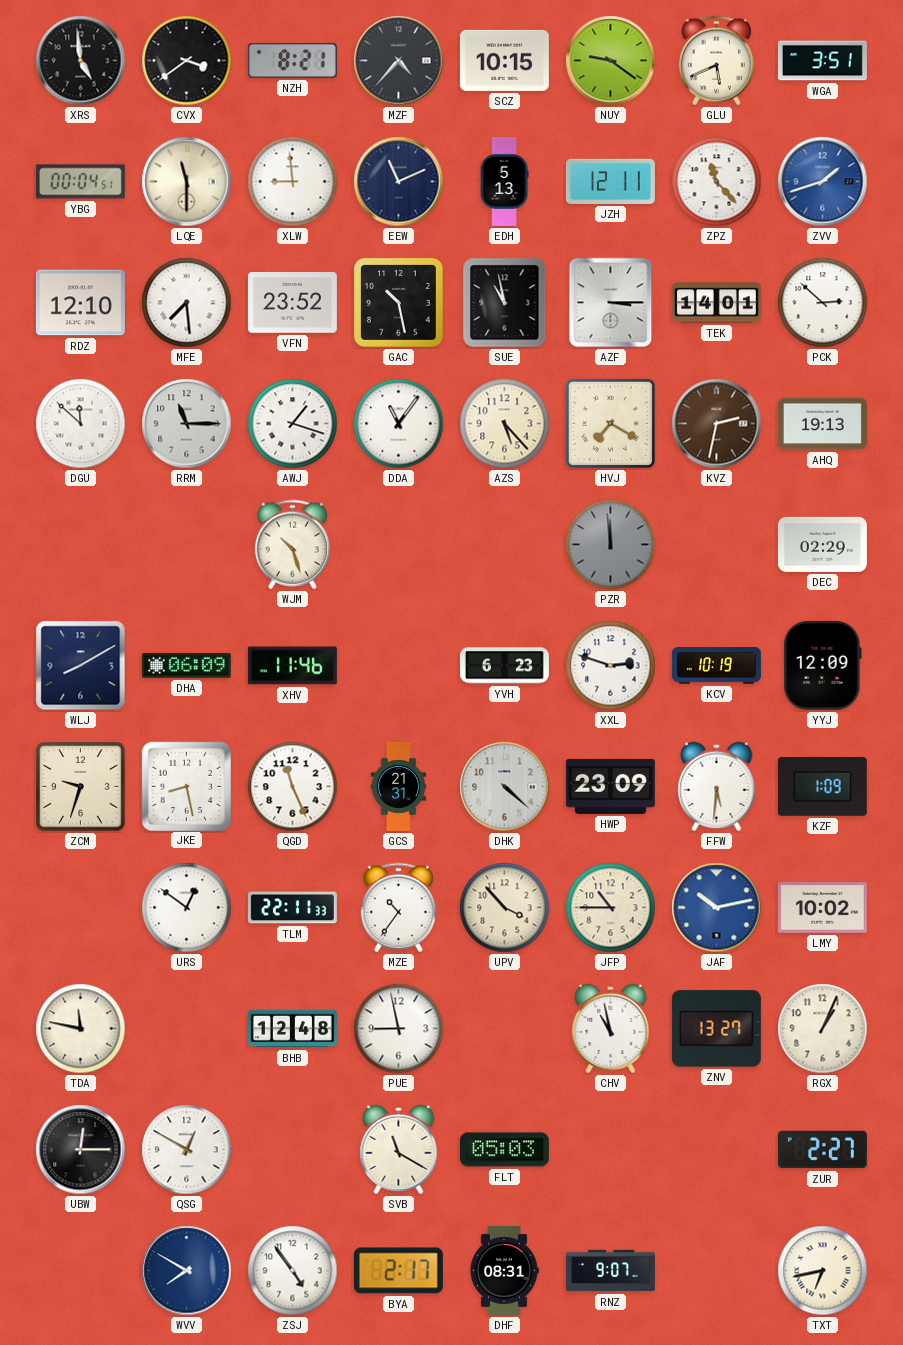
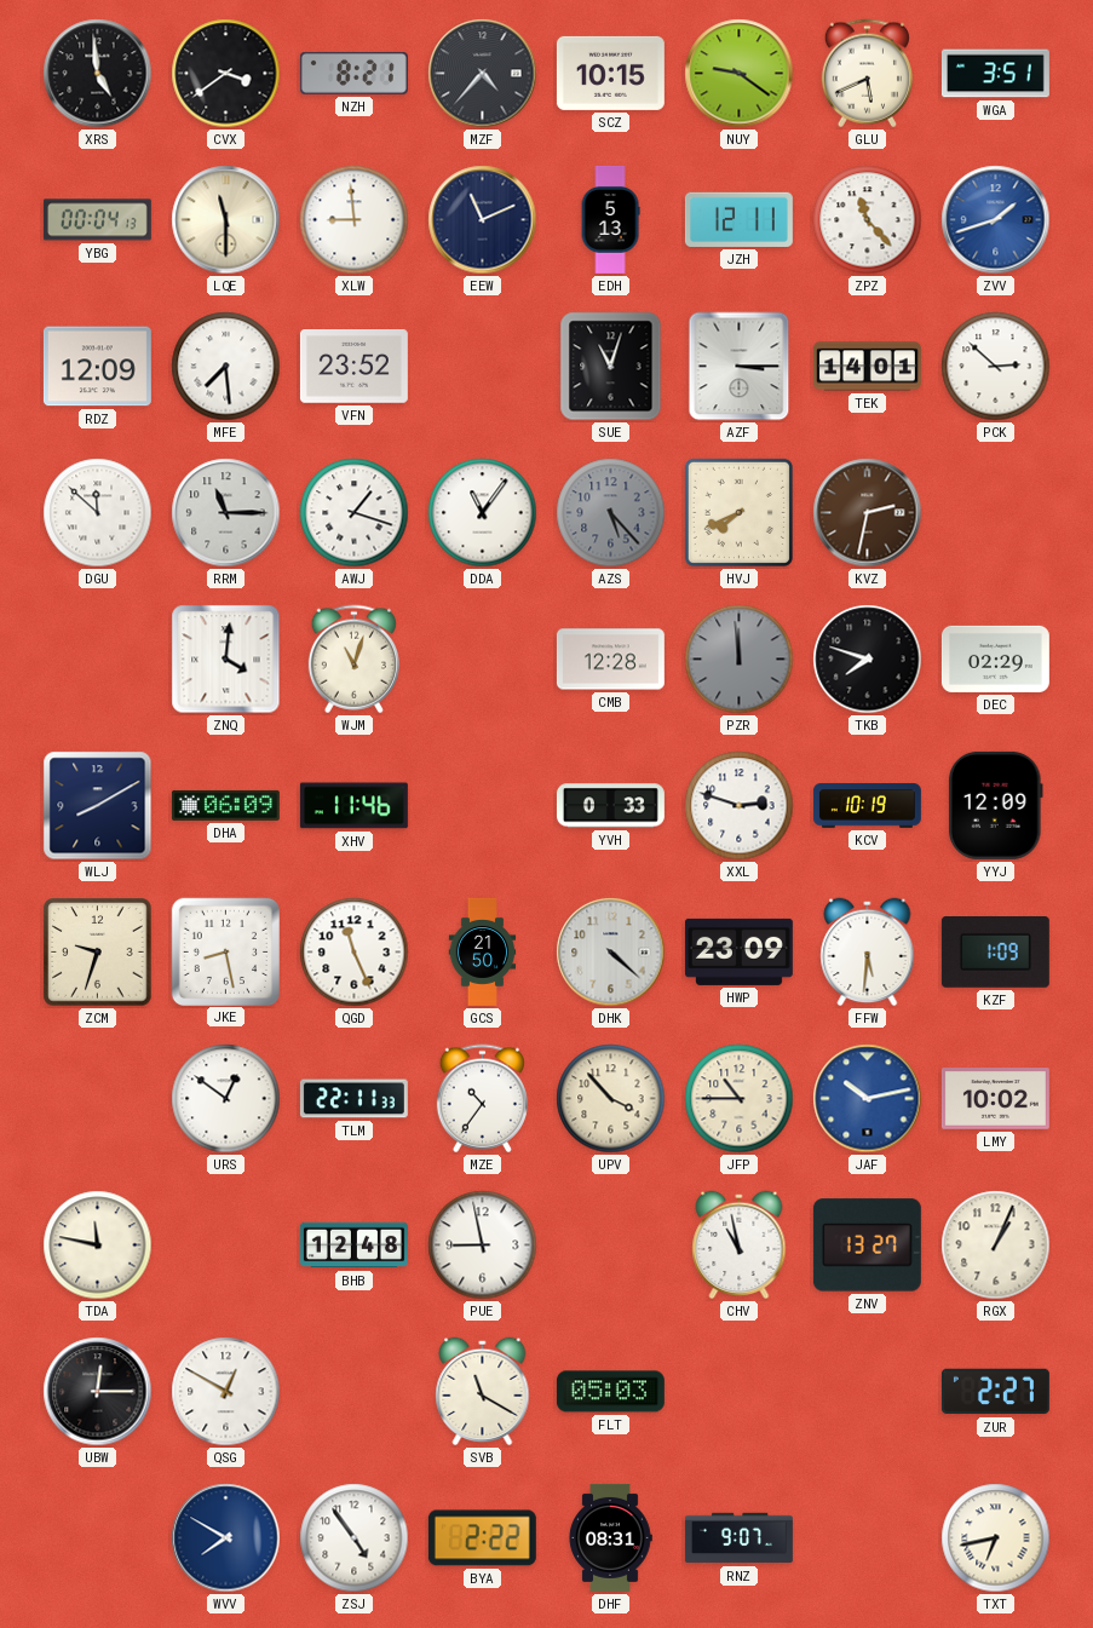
YBG: 00:04:51 -> 00:04:13
RDZ: 12:10 -> 12:09
GAC: 10:28 -> none
SUE: 10:58 -> 11:03
AZS dial: cream -> grey
HVJ: 7:20 -> 7:41
AHQ: 19:13 -> none
ZNQ: none -> 4:01
WJM: 10:27 -> 11:03
CMB: none -> 12:28
TKB: none -> 7:48
YVH: 6:23 -> 0:33
GCS: 21:31 -> 21:50
BYA: 2:17 -> 2:22
